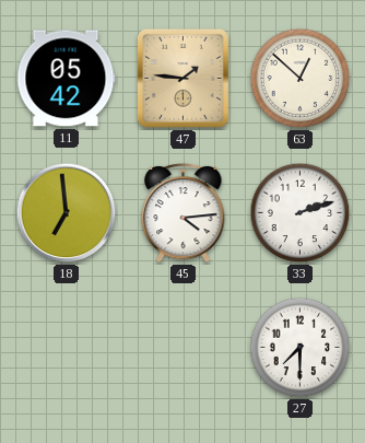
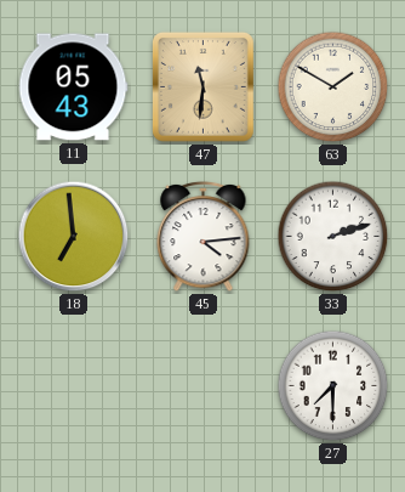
11: 05:42 -> 05:43
47: 1:46 -> 11:31
63: 12:52 -> 1:50
